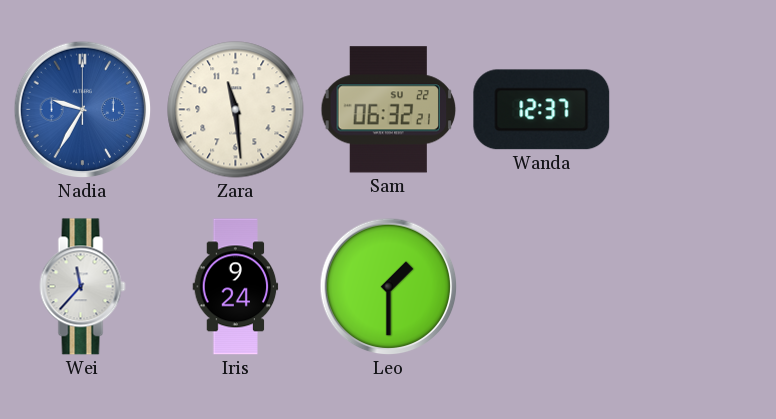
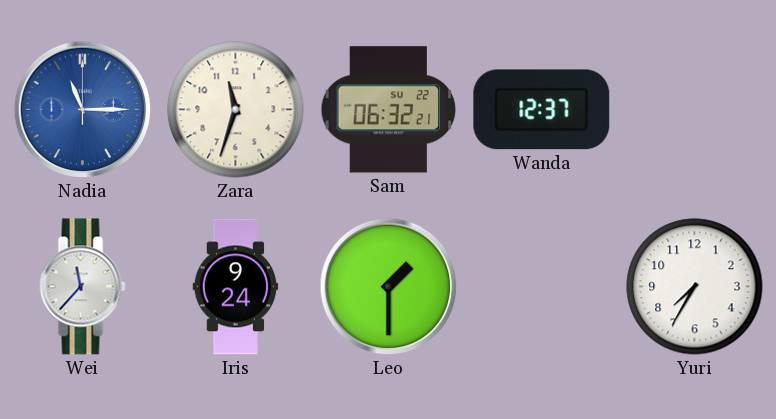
Nadia: 9:35 -> 11:15
Zara: 11:29 -> 11:33
Yuri: none -> 7:35
